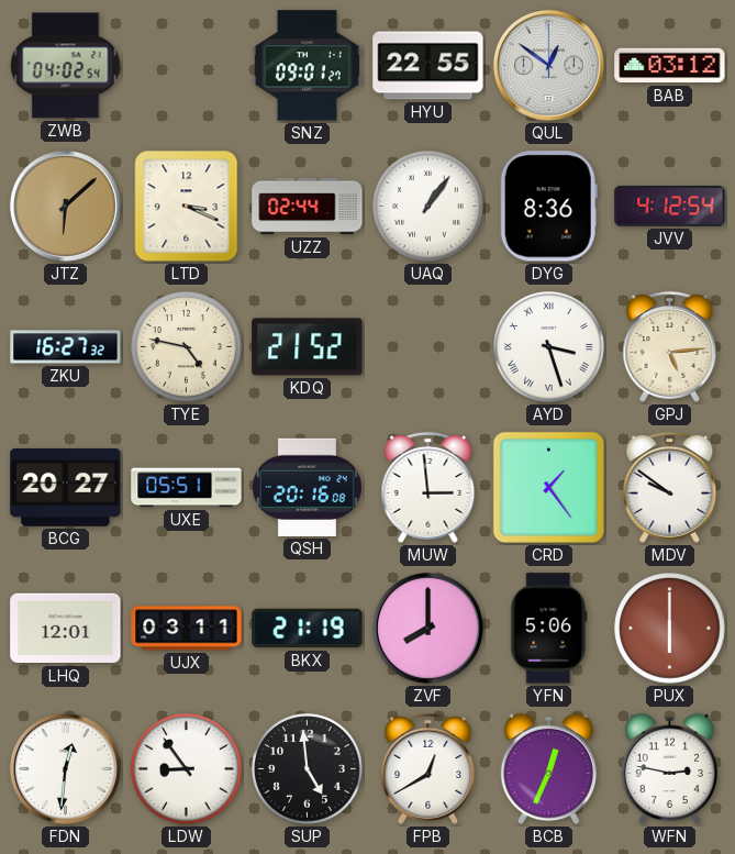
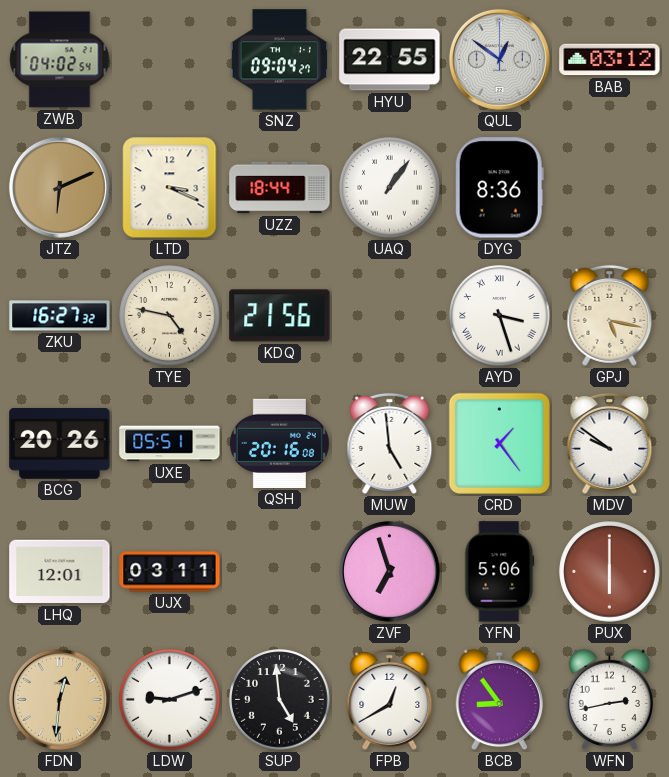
SNZ: 09:01 -> 09:04
JTZ: 6:08 -> 6:11
UZZ: 02:44 -> 18:44
JVV: 4:12 -> none
KDQ: 21:52 -> 21:56
GPJ: 5:14 -> 5:17
BCG: 20:27 -> 20:26
MUW: 2:59 -> 4:59
BKX: 21:19 -> none
ZVF: 8:00 -> 6:57
FDN dial: white -> champagne
LDW: 8:54 -> 9:12
BCB: 12:34 -> 8:54
WFN: 2:47 -> 2:43
